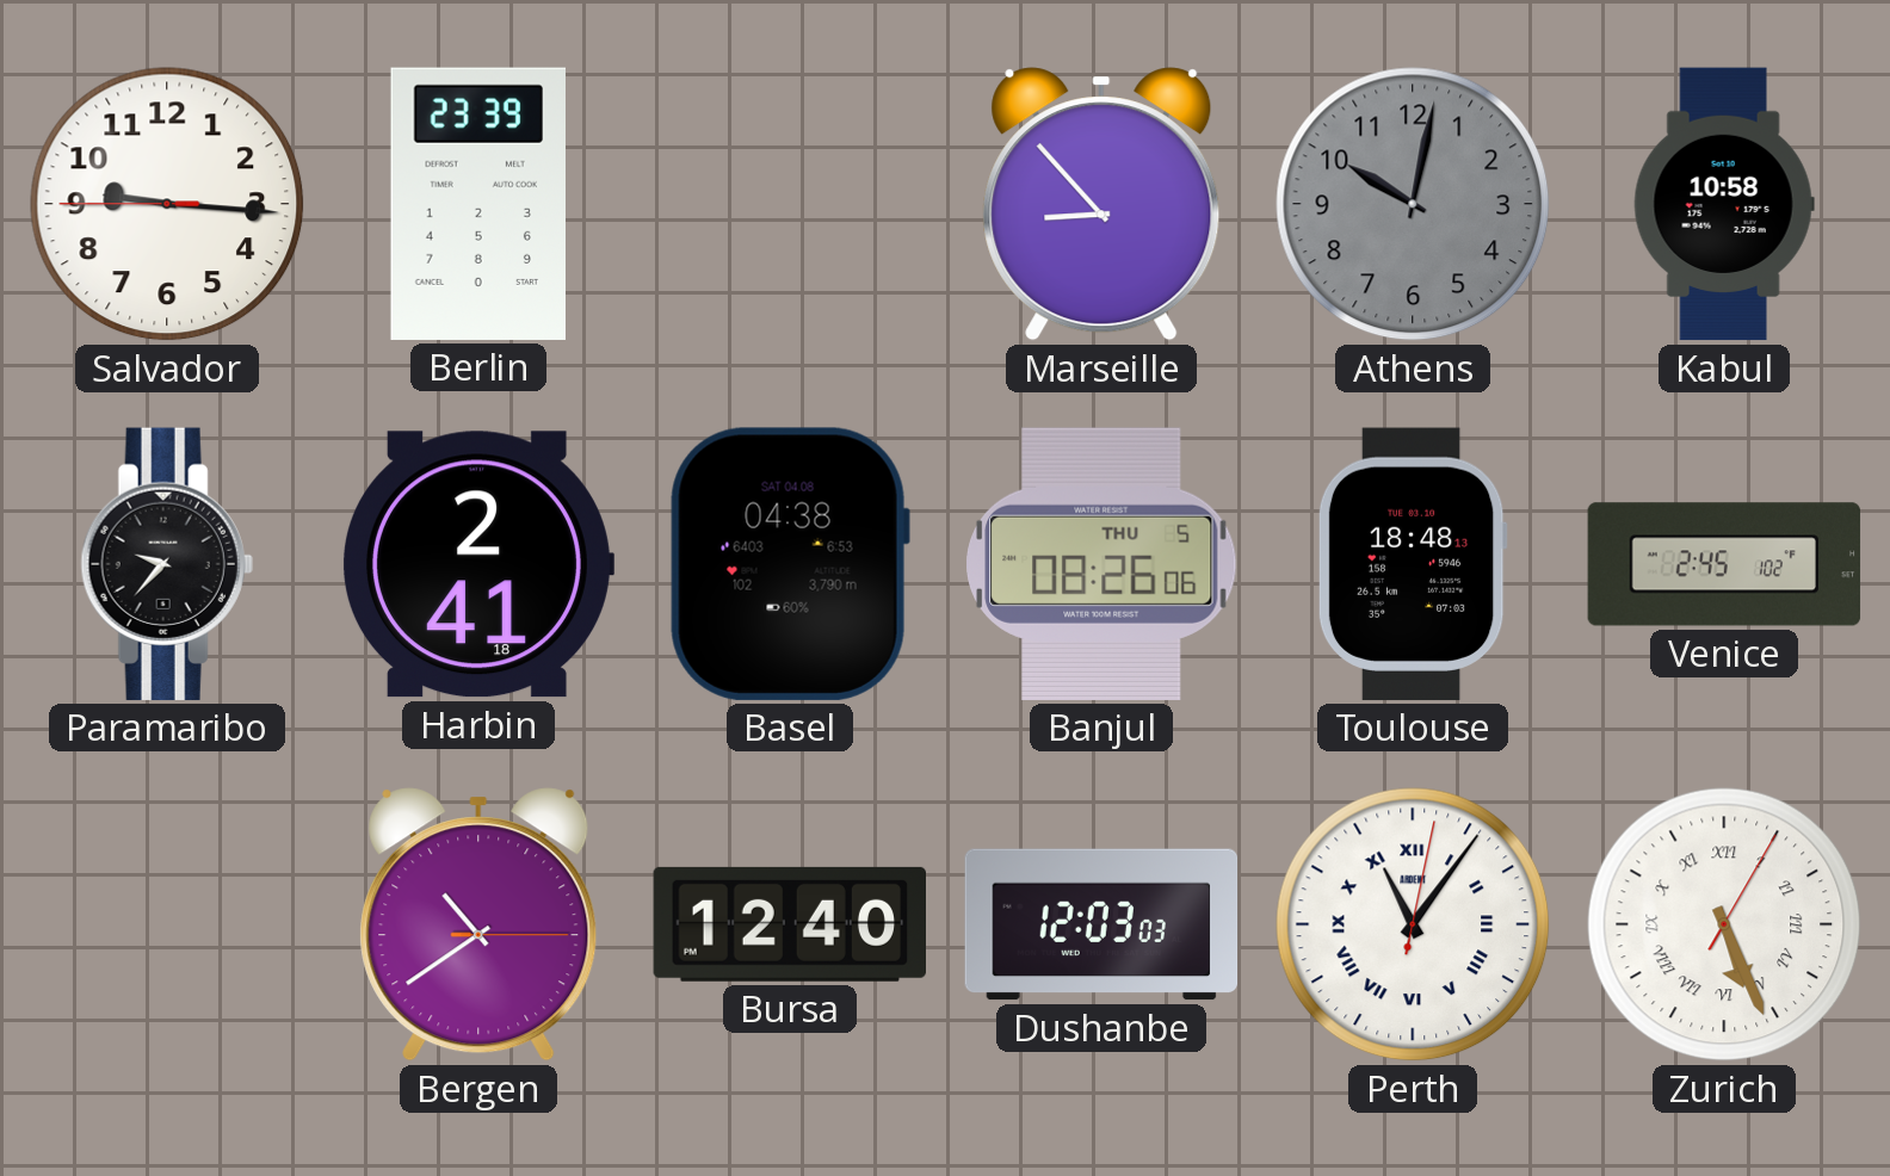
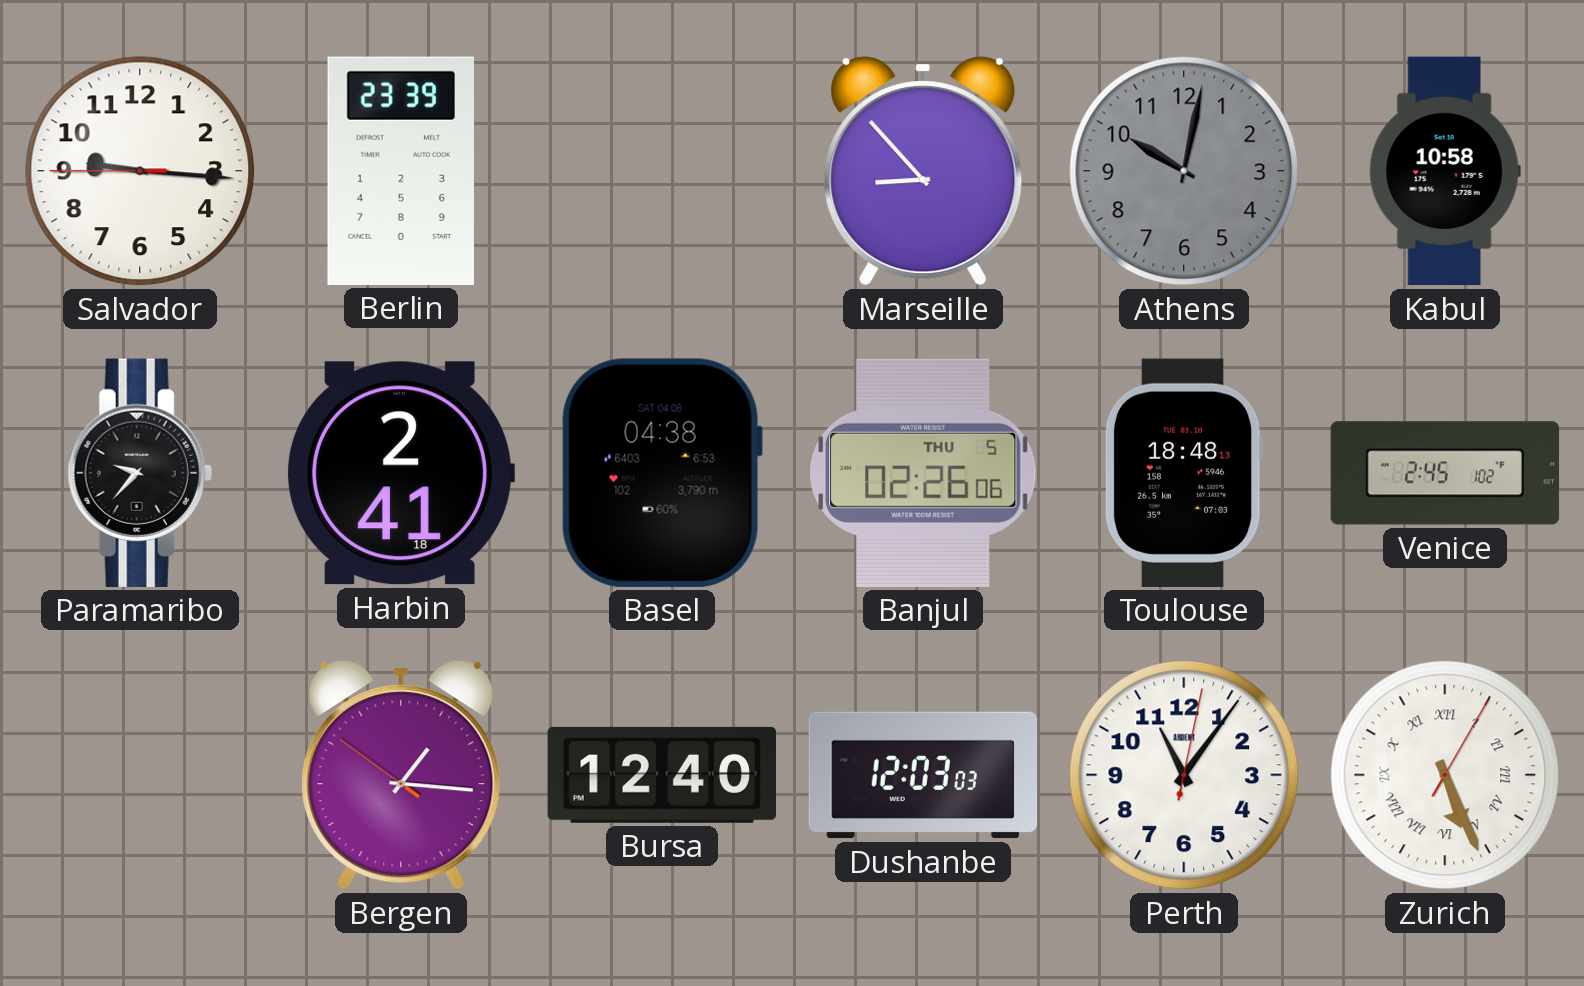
Banjul: 08:26 -> 02:26
Bergen: 10:39 -> 1:15
Perth numerals: Roman -> Arabic
